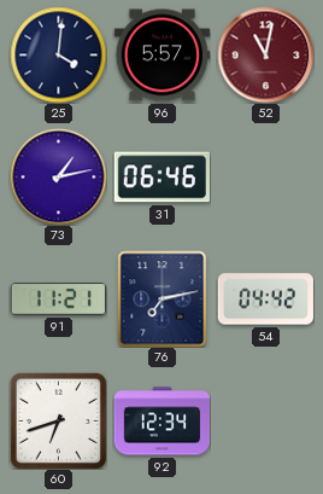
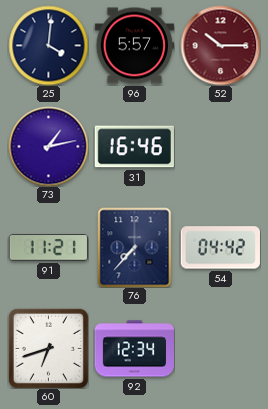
52: 11:02 -> 10:15
31: 06:46 -> 16:46
76: 7:13 -> 7:37
